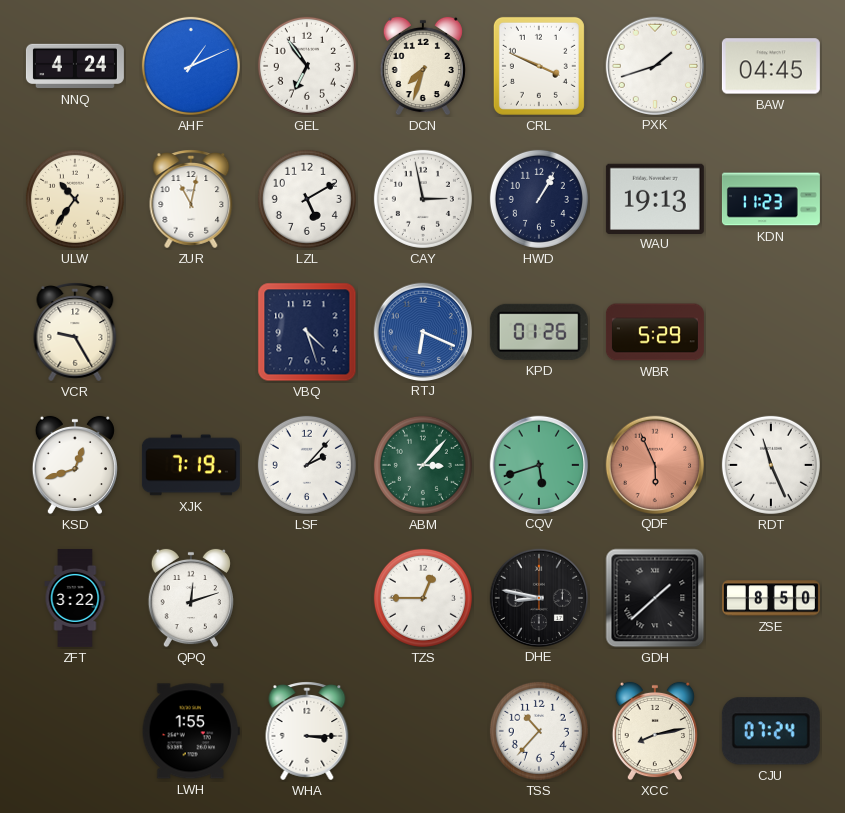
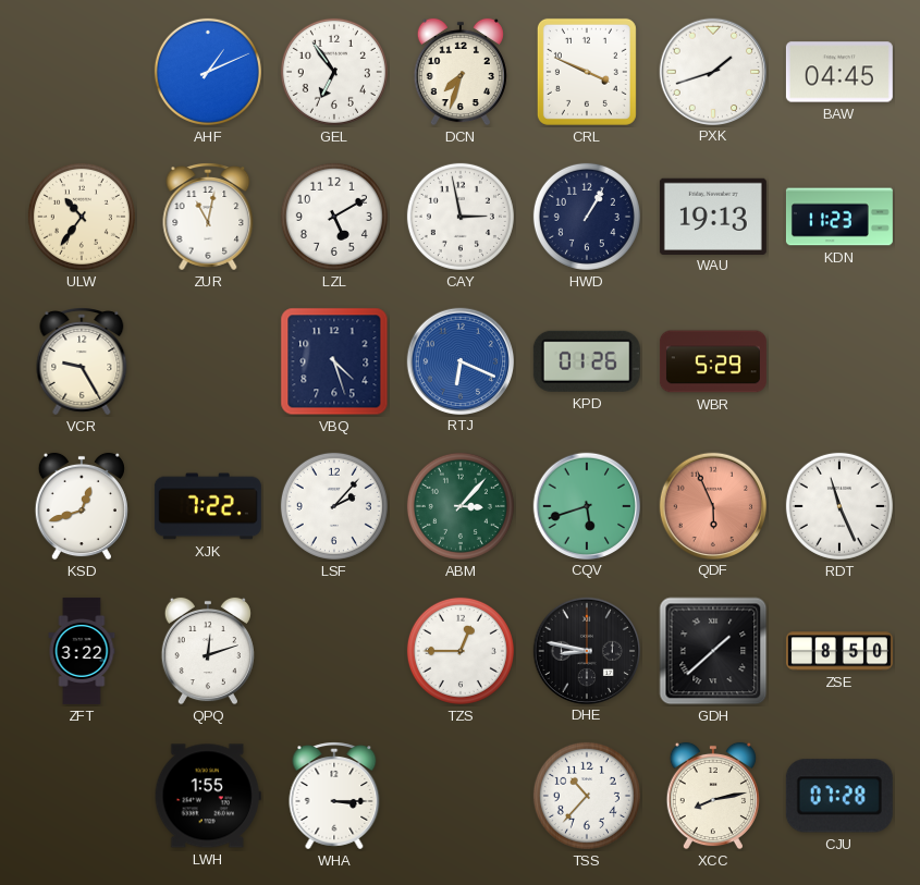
NNQ: 4:24 -> none
XJK: 7:19 -> 7:22
CJU: 07:24 -> 07:28
